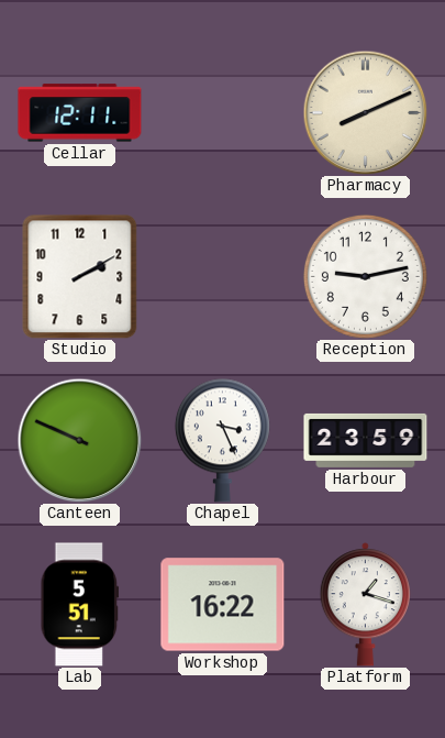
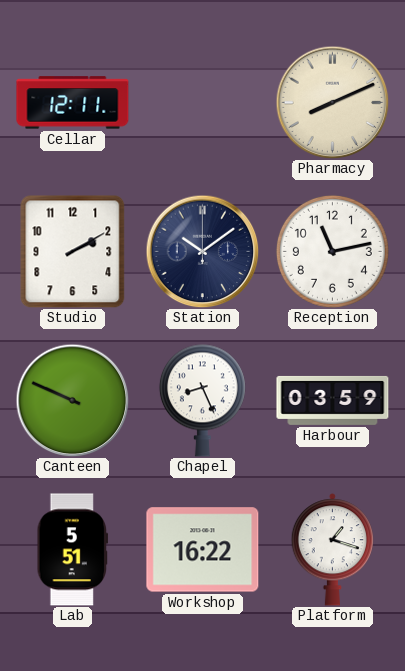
Station: none -> 10:09
Reception: 9:13 -> 11:13
Chapel: 3:26 -> 8:26
Harbour: 23:59 -> 03:59
